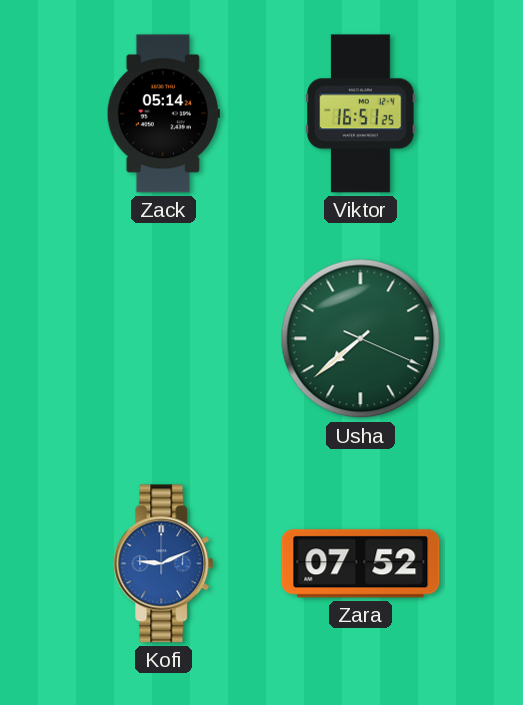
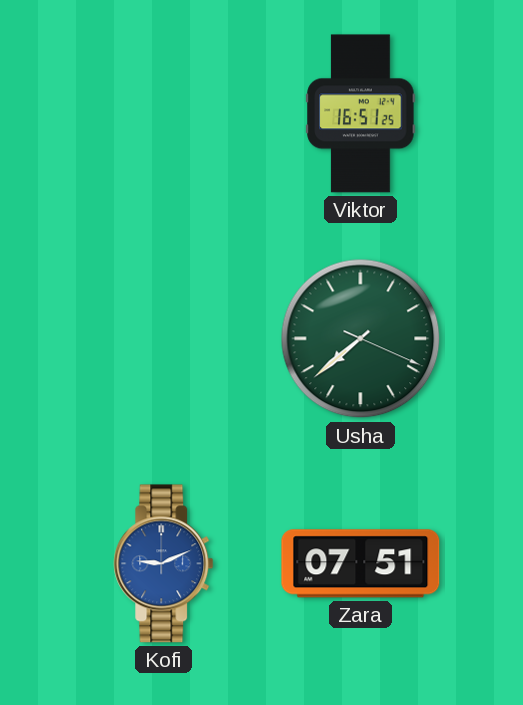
Zack: 05:14 -> none
Zara: 07:52 -> 07:51
